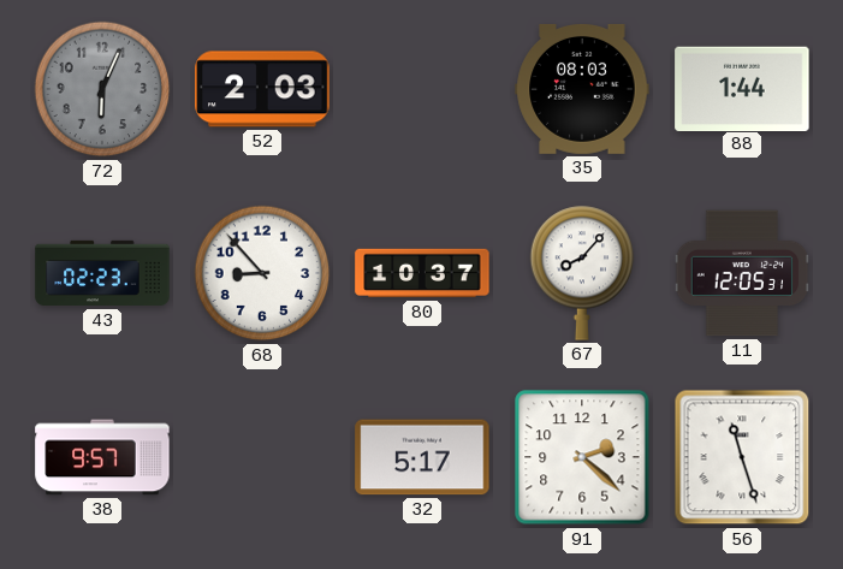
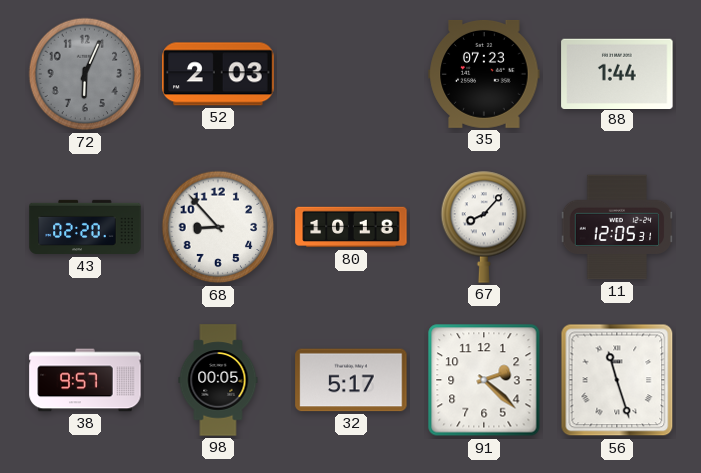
35: 08:03 -> 07:23
43: 02:23 -> 02:20
80: 10:37 -> 10:18
98: none -> 00:05
